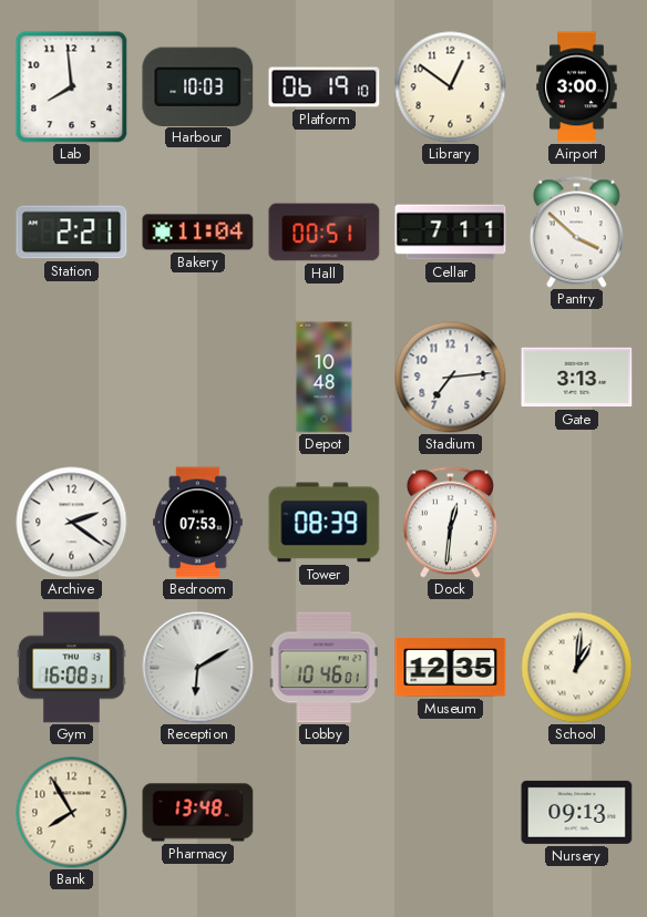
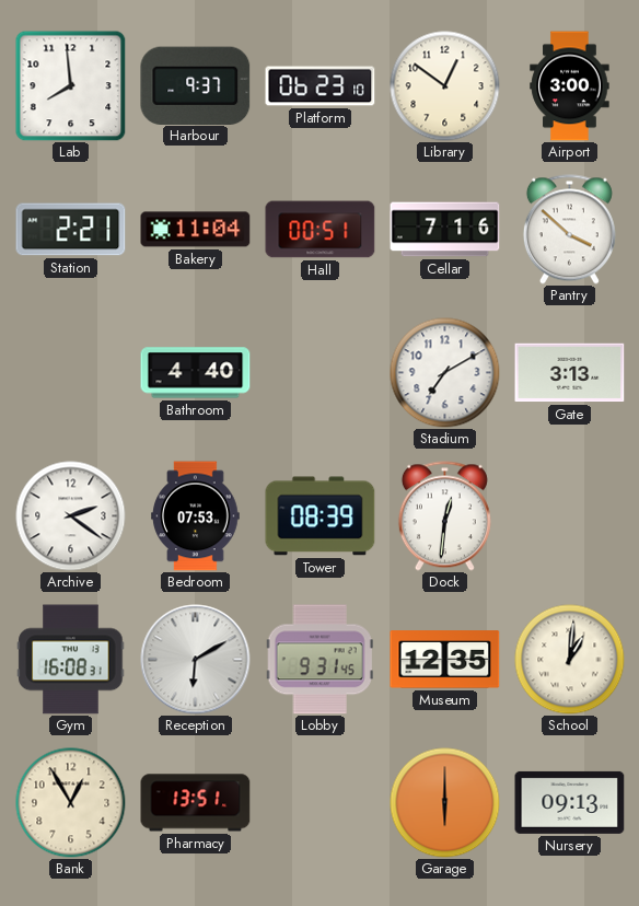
Harbour: 10:03 -> 9:37
Platform: 06:19 -> 06:23
Cellar: 7:11 -> 7:16
Bathroom: none -> 4:40
Depot: 10:48 -> none
Stadium: 7:14 -> 7:10
Lobby: 10:46 -> 9:31
Bank: 7:55 -> 12:55
Pharmacy: 13:48 -> 13:51
Garage: none -> 6:00
